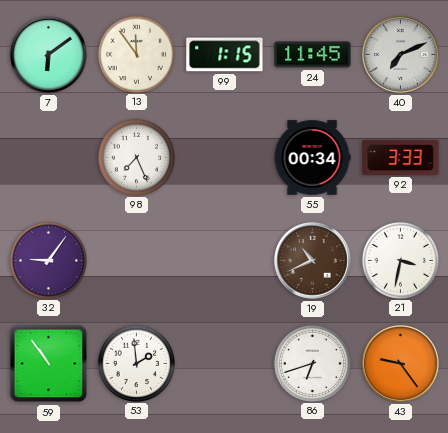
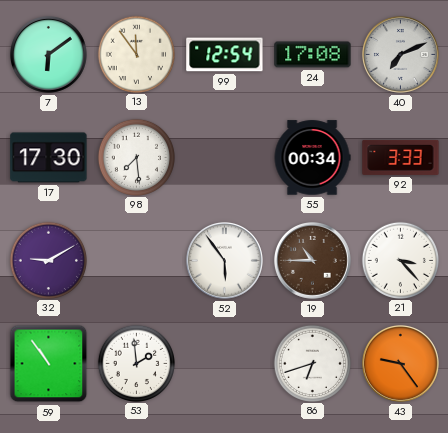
99: 1:15 -> 12:54
24: 11:45 -> 17:08
17: none -> 17:30
98: 7:26 -> 7:29
32: 9:06 -> 9:10
52: none -> 5:54
19: 10:41 -> 10:45
21: 3:32 -> 3:23
